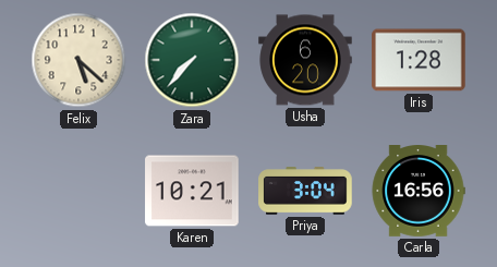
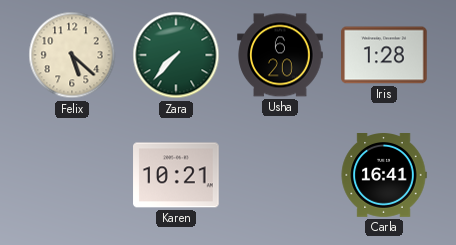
Priya: 3:04 -> none
Carla: 16:56 -> 16:41
